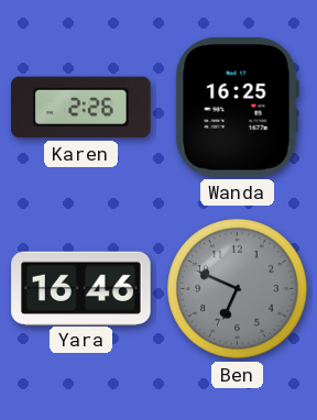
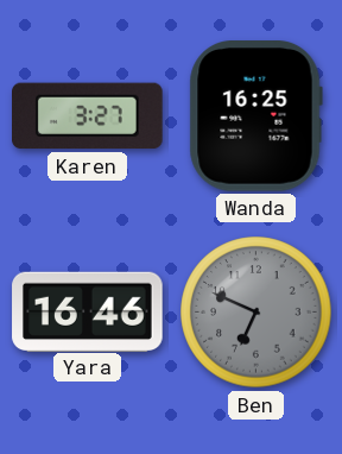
Karen: 2:26 -> 3:27
